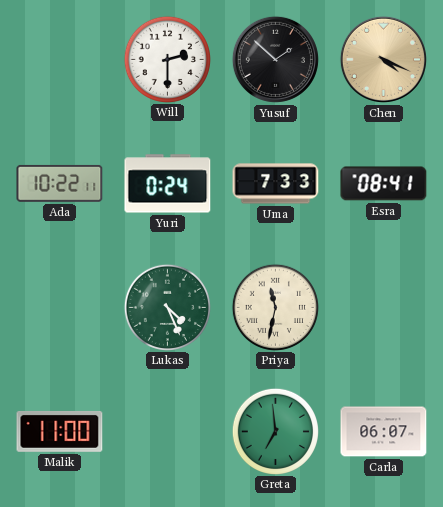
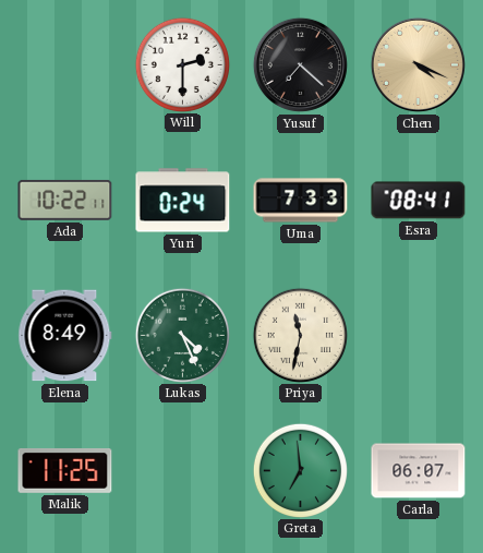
Yusuf: 1:52 -> 7:22
Elena: none -> 8:49
Malik: 11:00 -> 11:25
